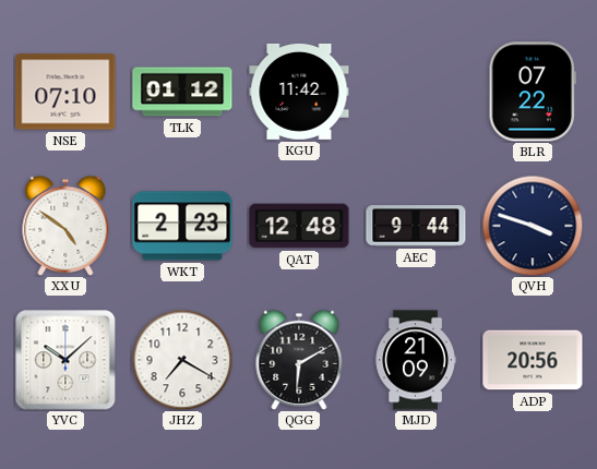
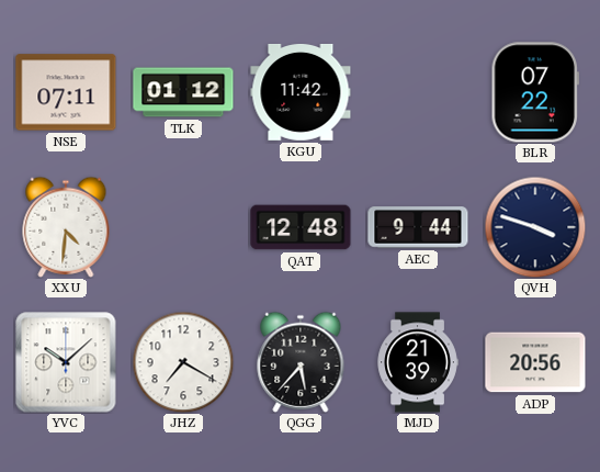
NSE: 07:10 -> 07:11
XXU: 4:51 -> 4:31
WKT: 2:23 -> none
QGG: 6:10 -> 5:37
MJD: 21:09 -> 21:39
